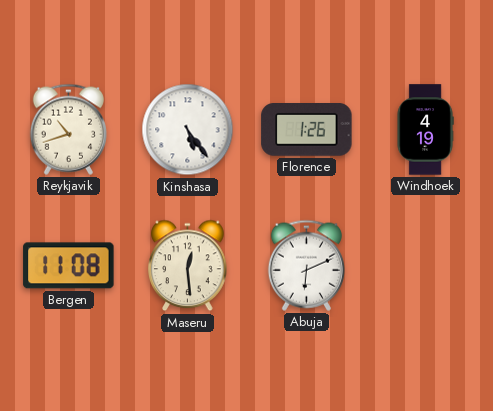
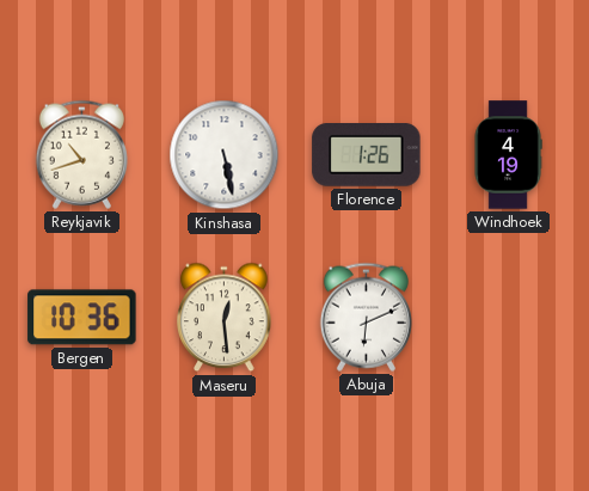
Kinshasa: 5:24 -> 5:28
Bergen: 11:08 -> 10:36
